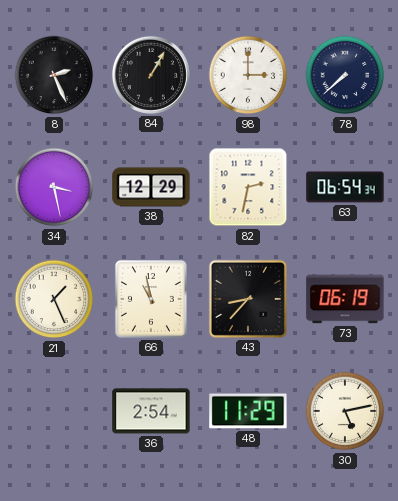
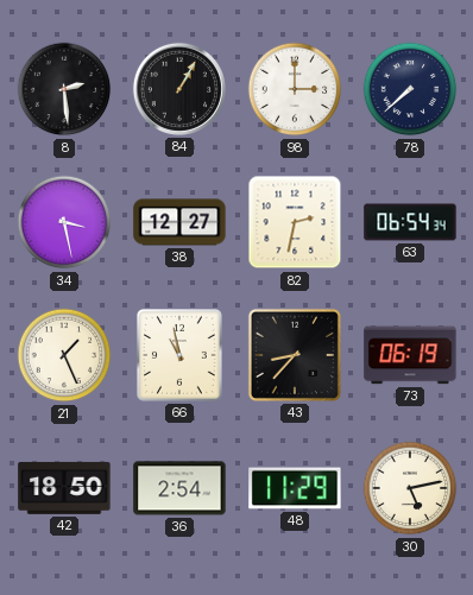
8: 2:26 -> 2:29
38: 12:29 -> 12:27
42: none -> 18:50
